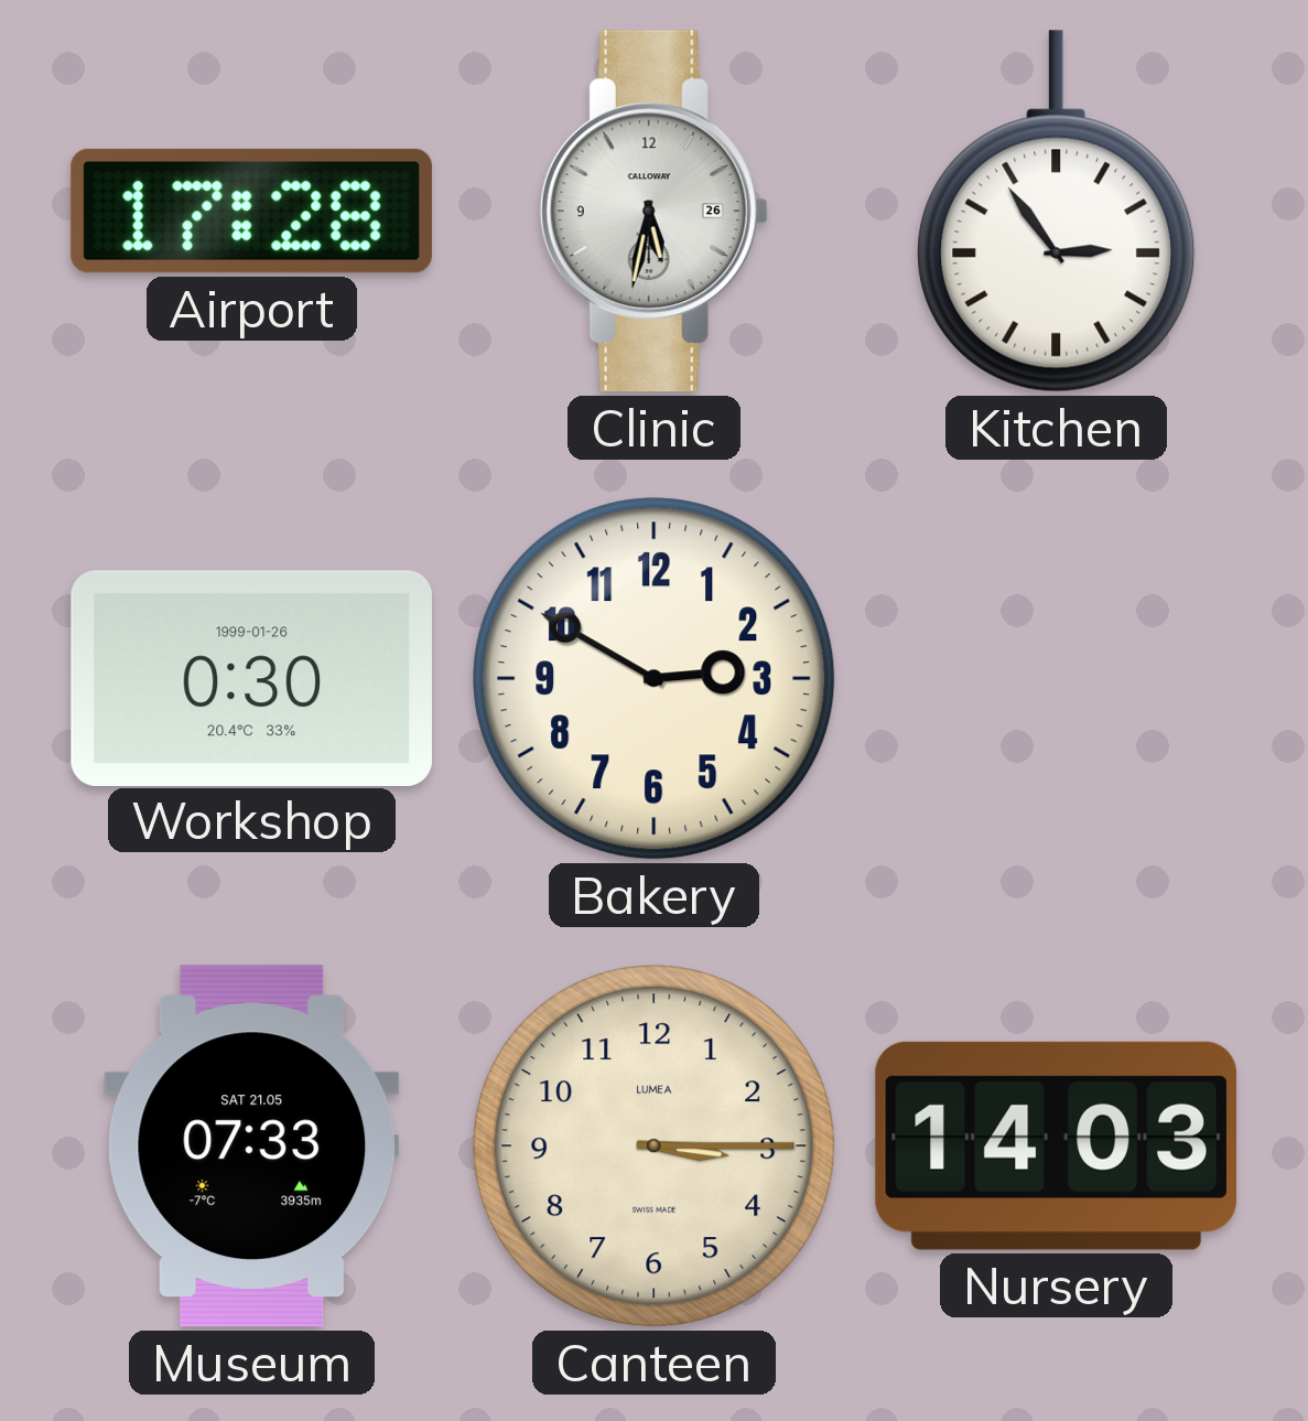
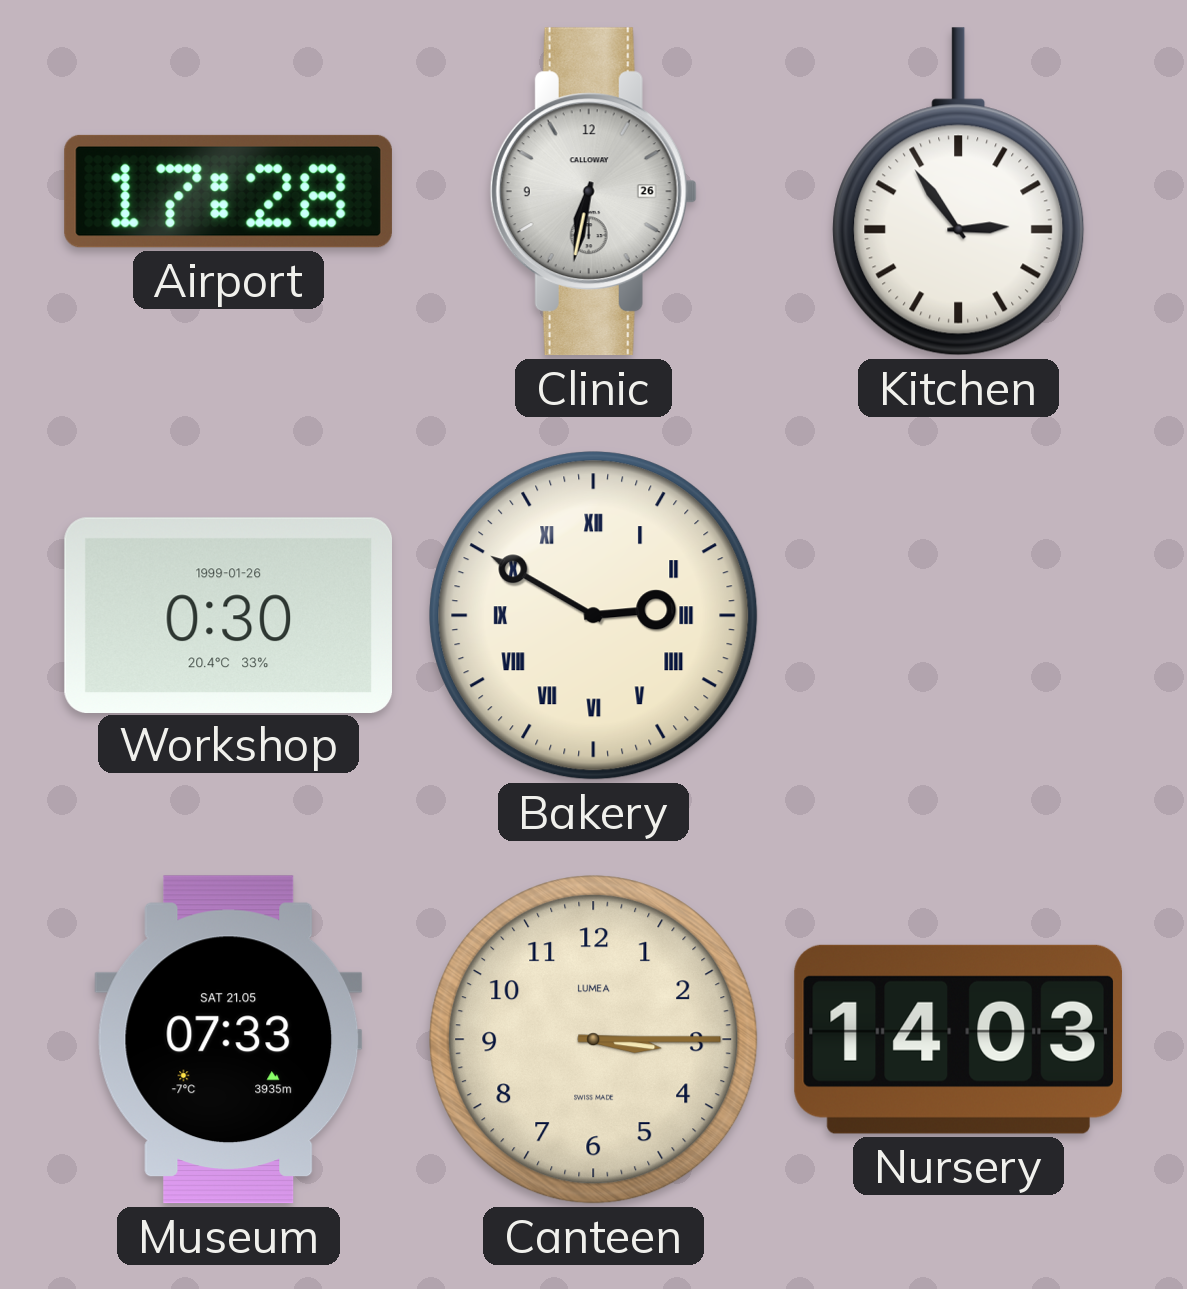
Clinic: 5:32 -> 6:32
Bakery numerals: Arabic -> Roman
